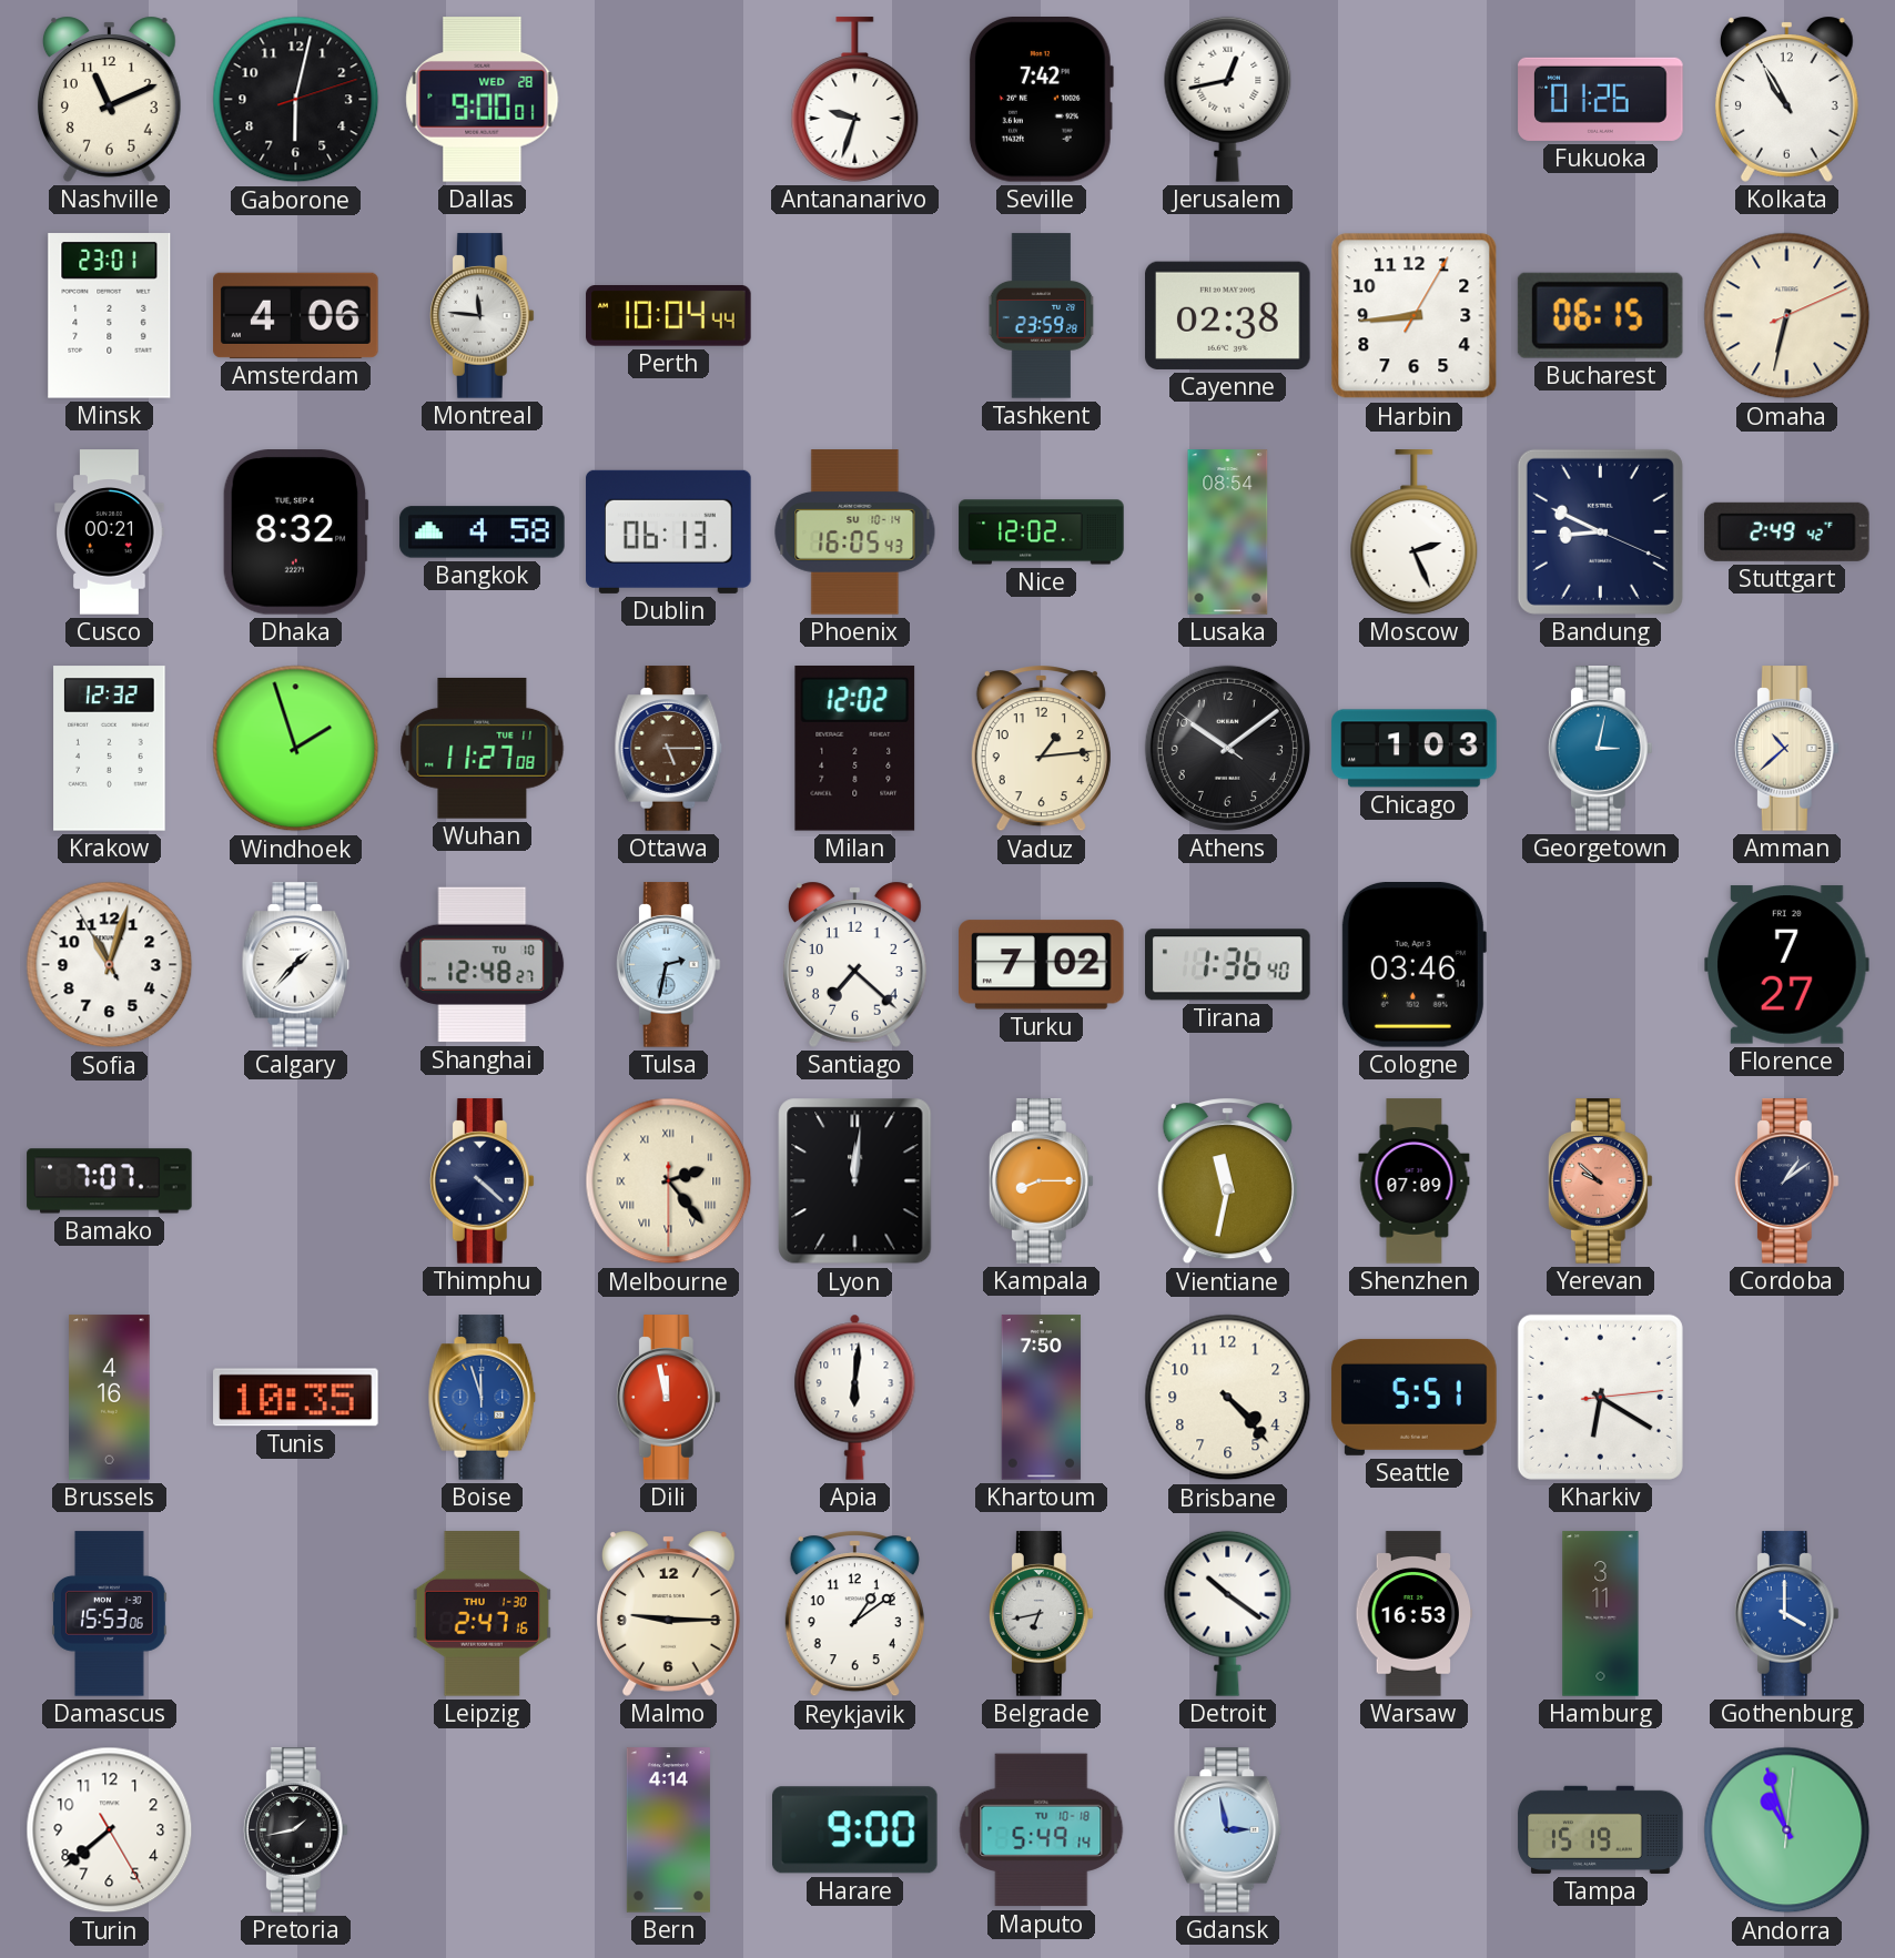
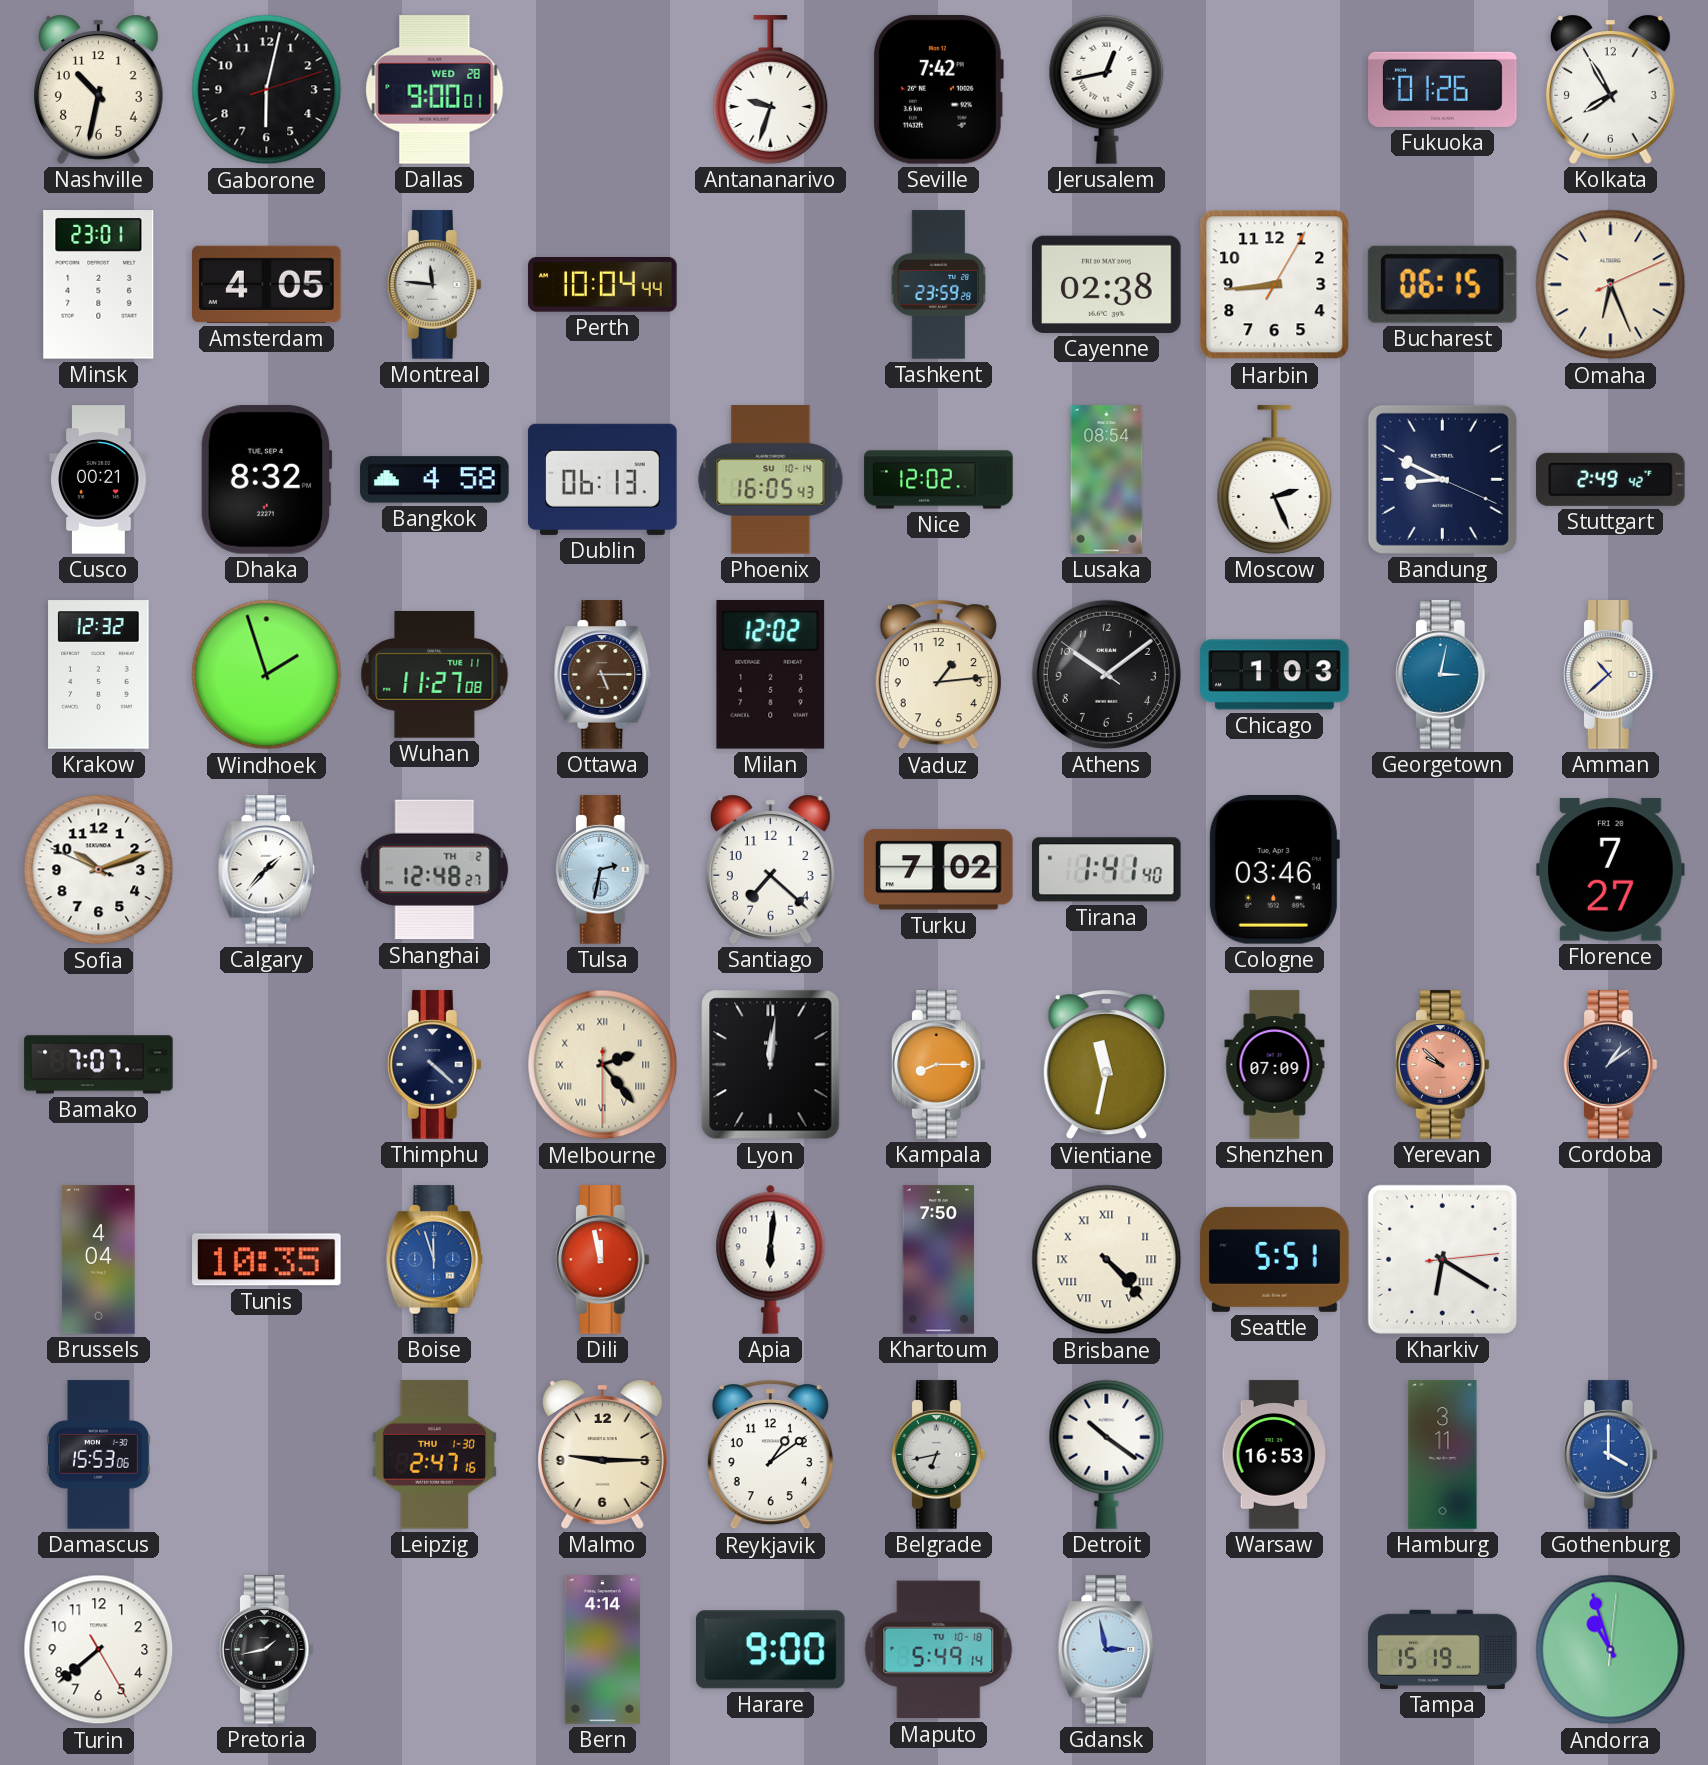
Nashville: 11:11 -> 10:32
Kolkata: 10:55 -> 7:55
Amsterdam: 4:06 -> 4:05
Omaha: 6:32 -> 6:26
Sofia: 11:02 -> 10:11
Shanghai date: TU 10 -> TH 2
Tirana: 1:36 -> 1:41
Brussels: 4:16 -> 4:04
Brisbane numerals: Arabic -> Roman
